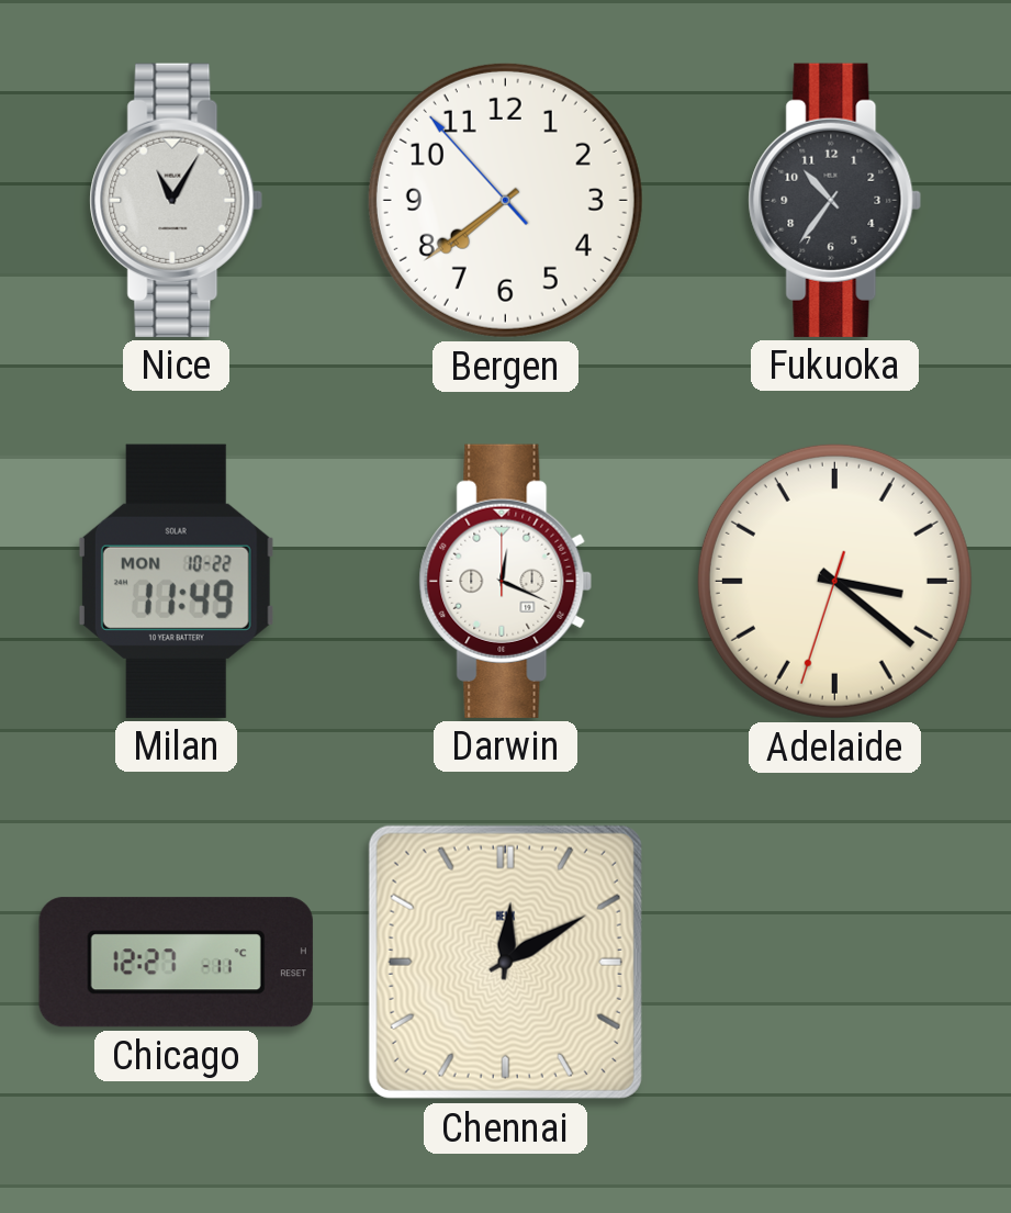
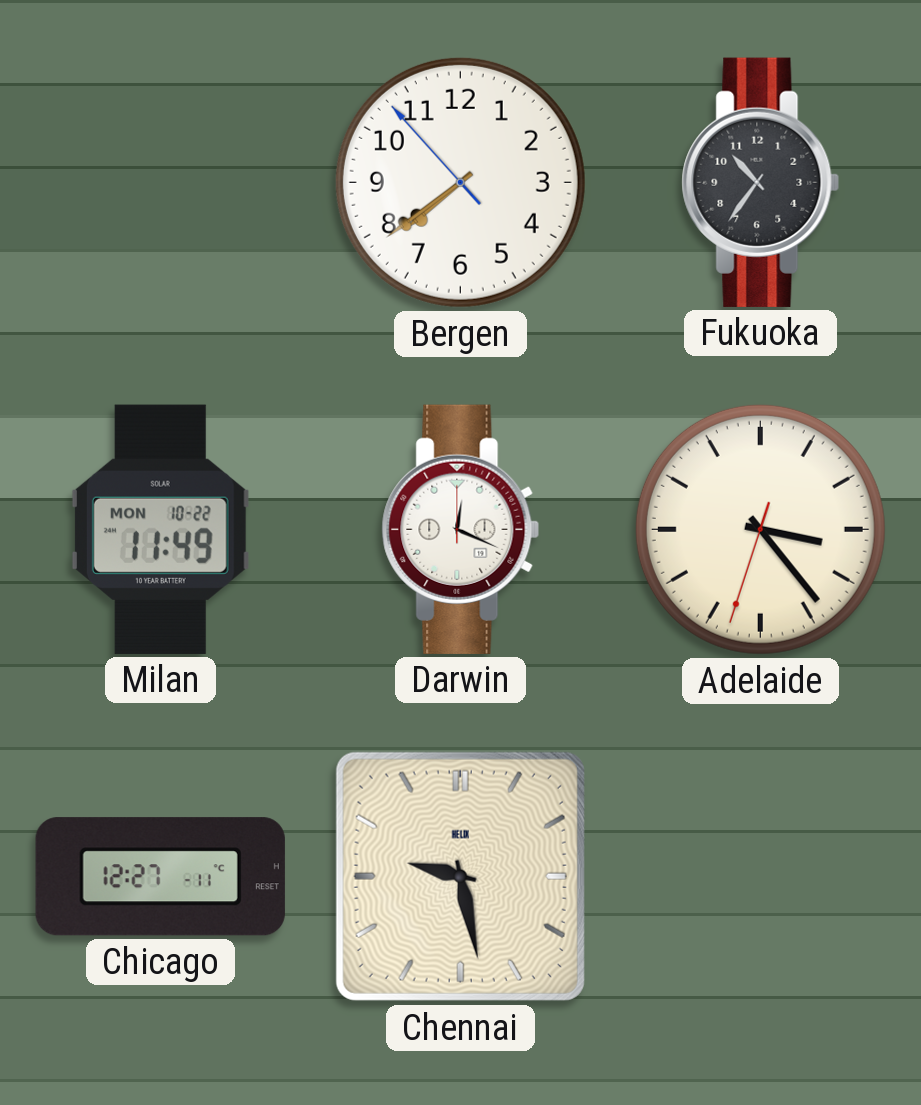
Nice: 11:05 -> none
Adelaide: 3:21 -> 3:23
Chennai: 12:10 -> 9:28
